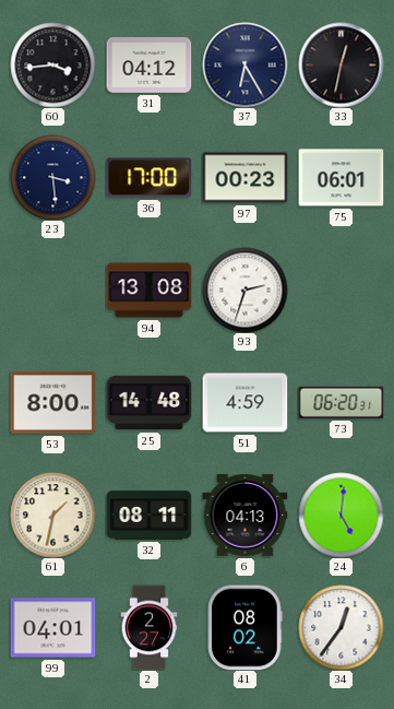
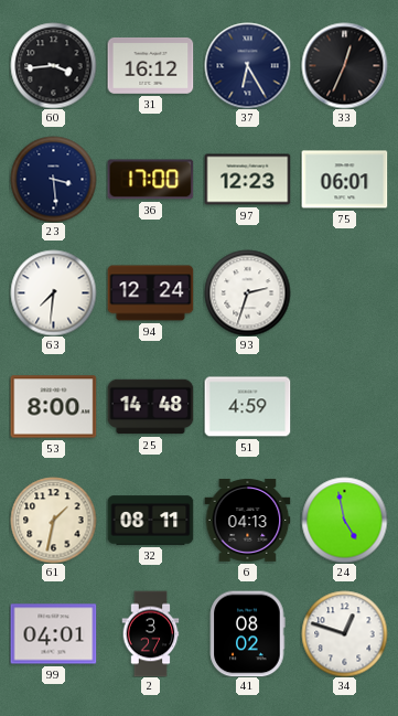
31: 04:12 -> 16:12
33: 12:32 -> 12:34
97: 00:23 -> 12:23
63: none -> 7:31
94: 13:08 -> 12:24
73: 06:20 -> none
24: 5:01 -> 4:58
2: 2:27 -> 3:27
34: 12:36 -> 12:48
